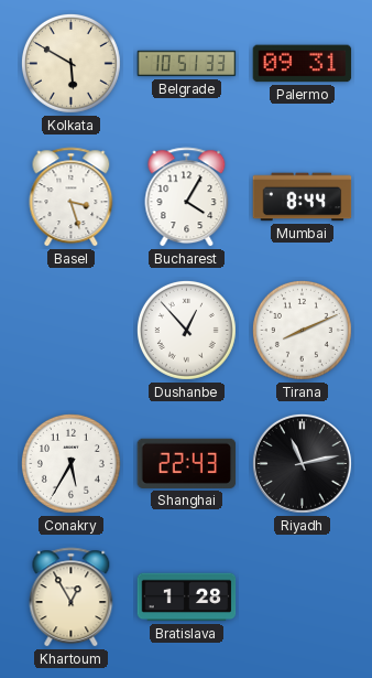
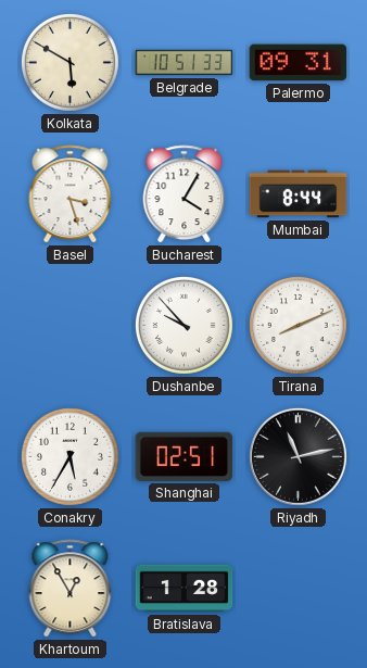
Dushanbe: 12:53 -> 9:53
Shanghai: 22:43 -> 02:51
